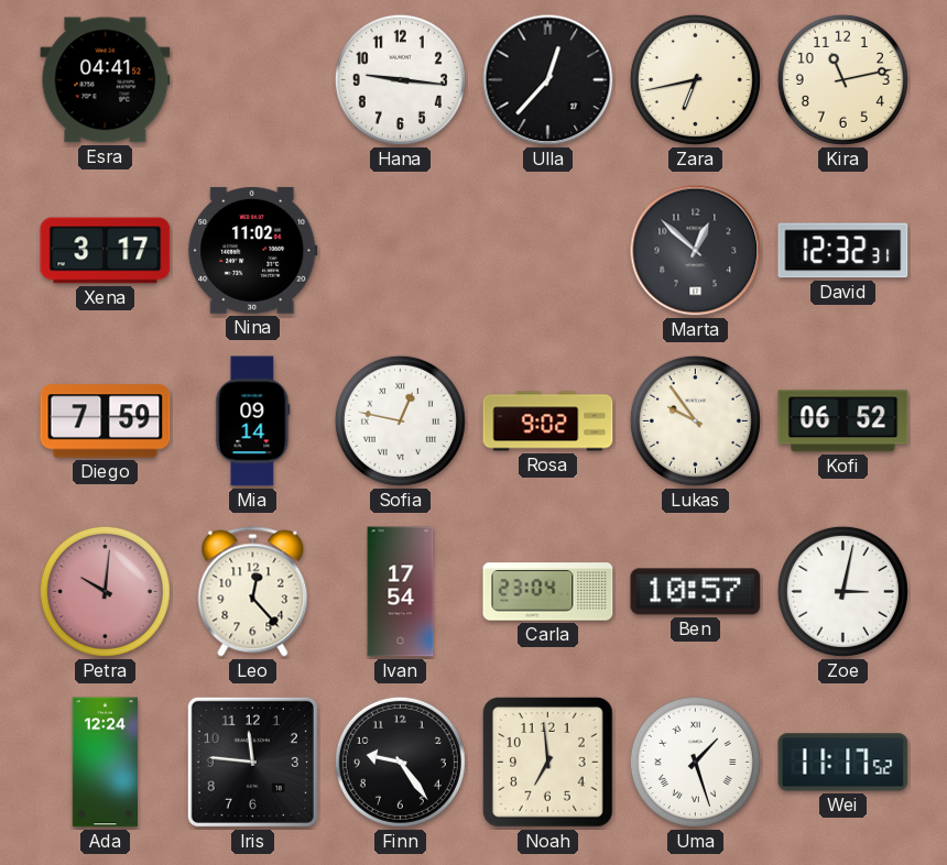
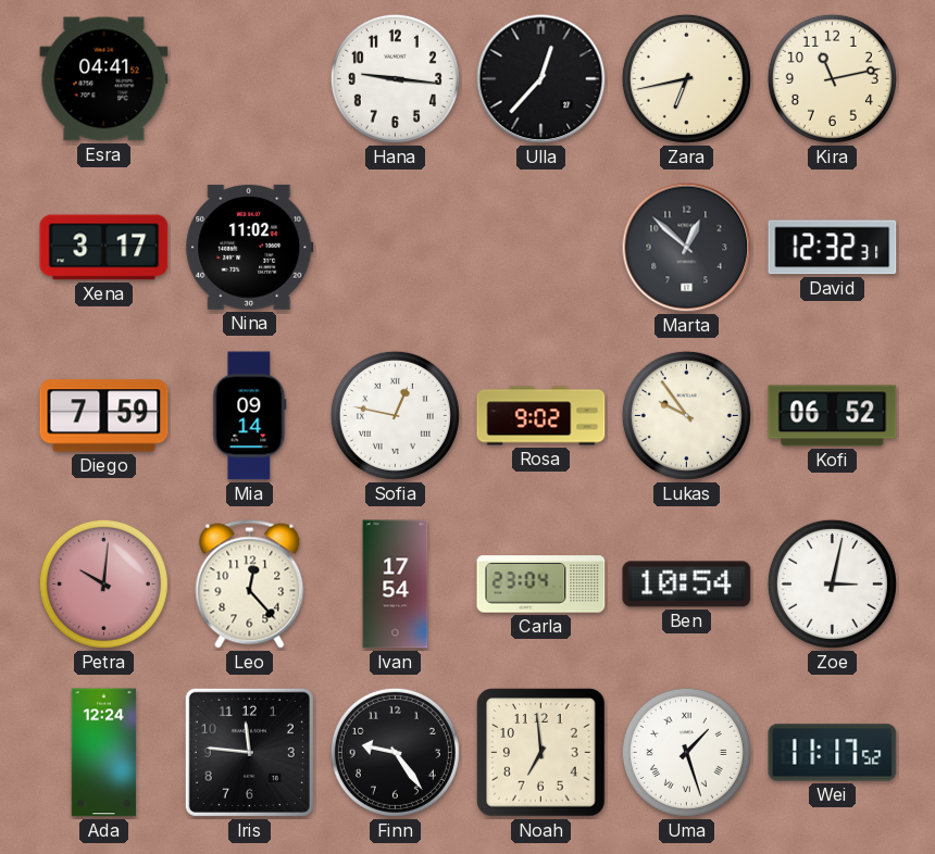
Ben: 10:57 -> 10:54
